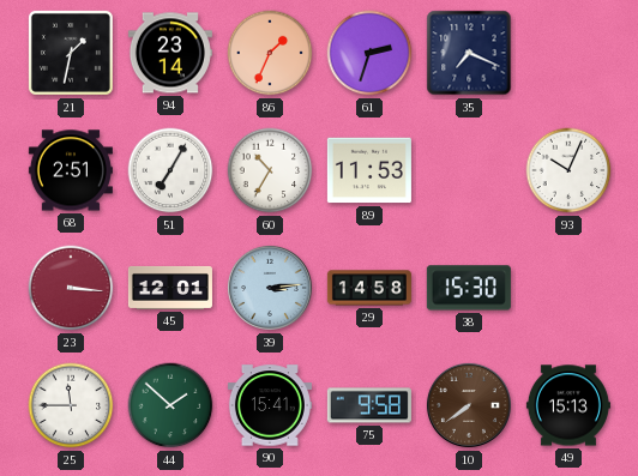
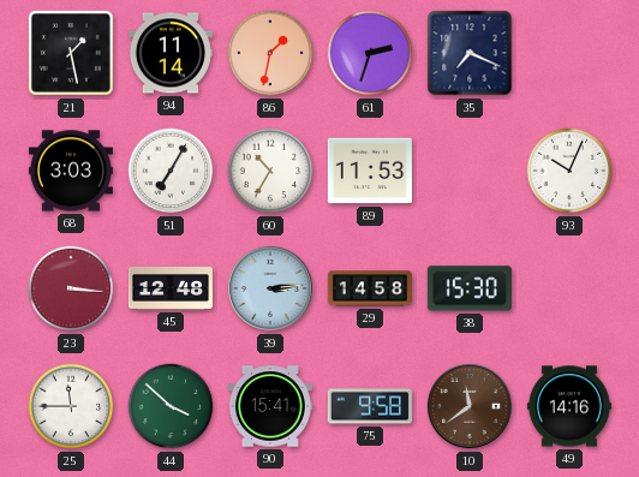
21: 1:32 -> 1:28
94: 23:14 -> 11:14
86: 1:34 -> 1:32
68: 2:51 -> 3:03
45: 12:01 -> 12:48
44: 1:52 -> 3:52
10: 7:39 -> 11:39
49: 15:13 -> 14:16
